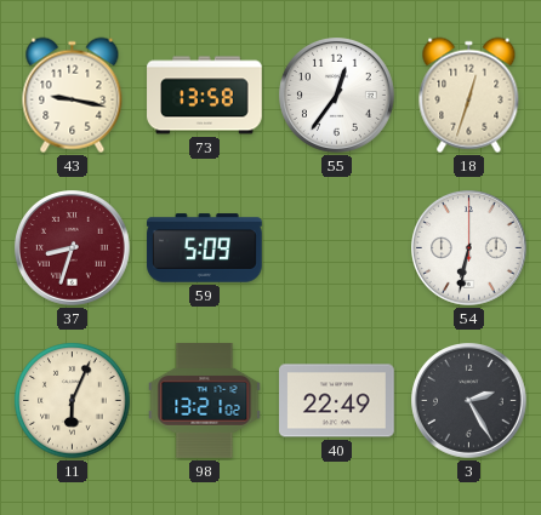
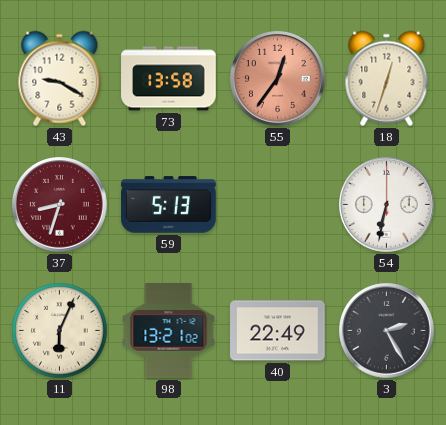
43: 9:17 -> 9:20
55 dial: white -> salmon
59: 5:09 -> 5:13
